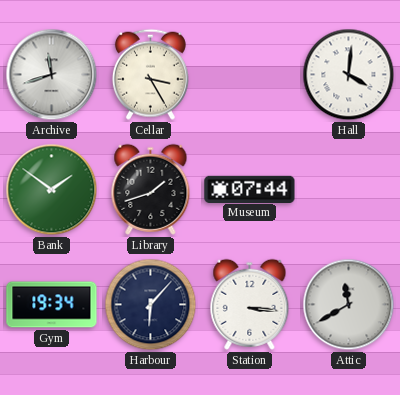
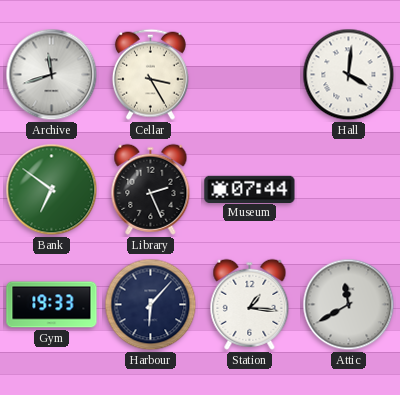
Bank: 1:51 -> 6:51
Library: 1:42 -> 2:26
Gym: 19:34 -> 19:33
Station: 3:16 -> 1:16
